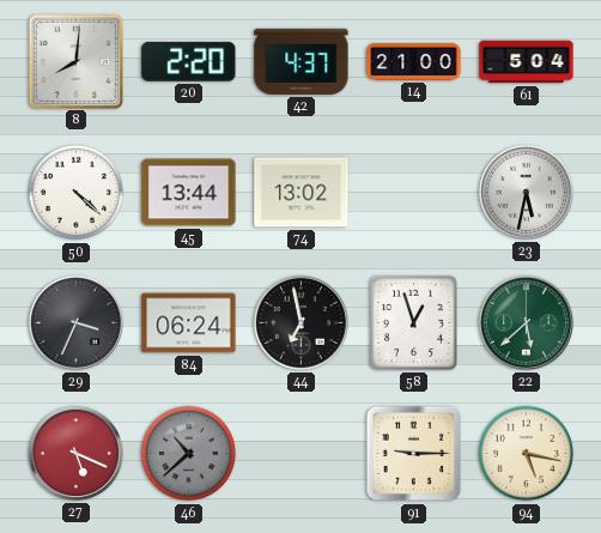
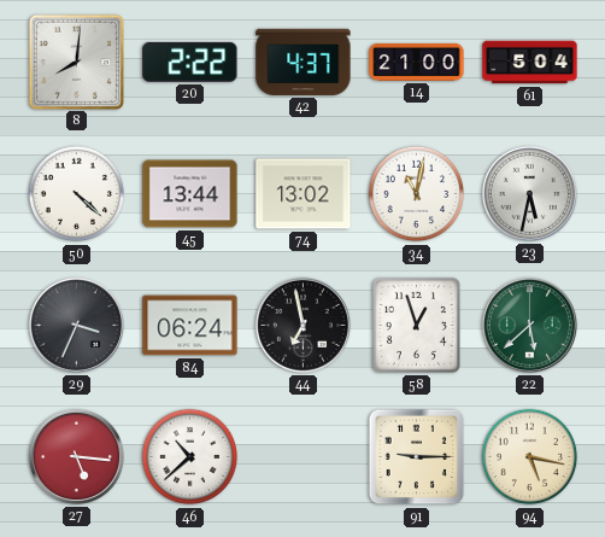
20: 2:20 -> 2:22
34: none -> 11:02
27: 5:19 -> 5:16
46 dial: grey -> white
